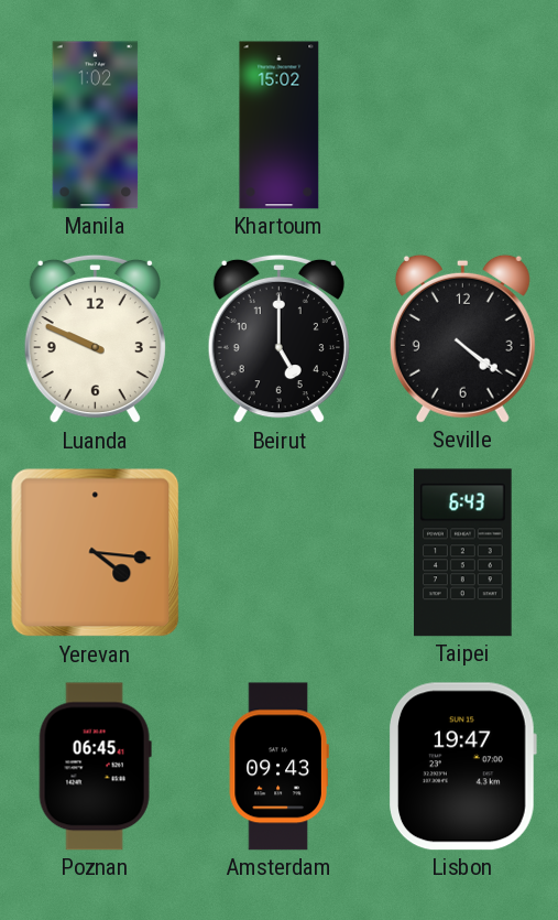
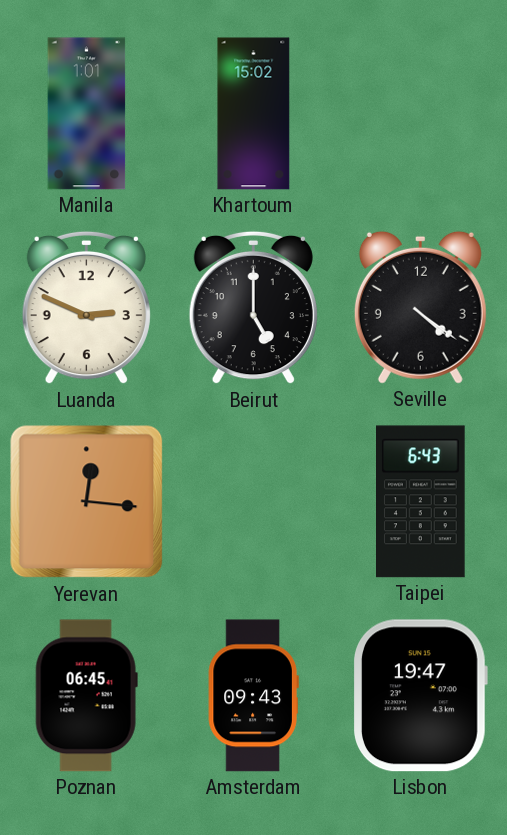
Manila: 1:02 -> 1:01
Luanda: 9:49 -> 2:49
Yerevan: 4:16 -> 12:16
